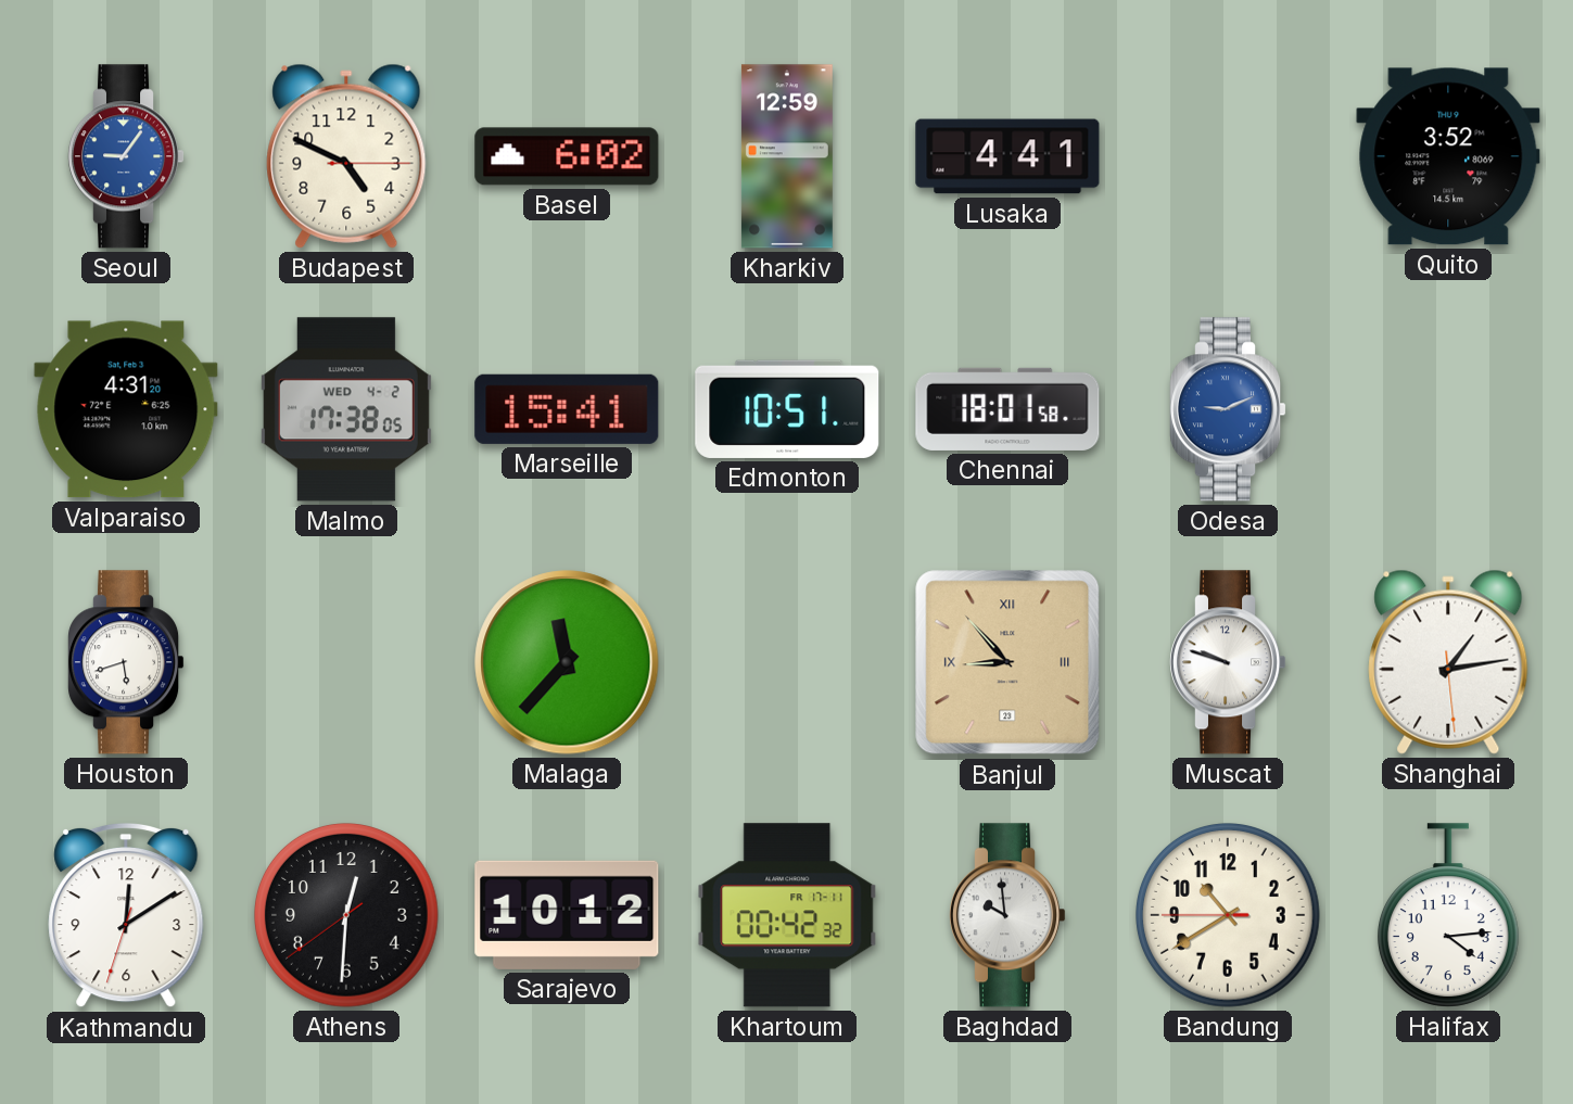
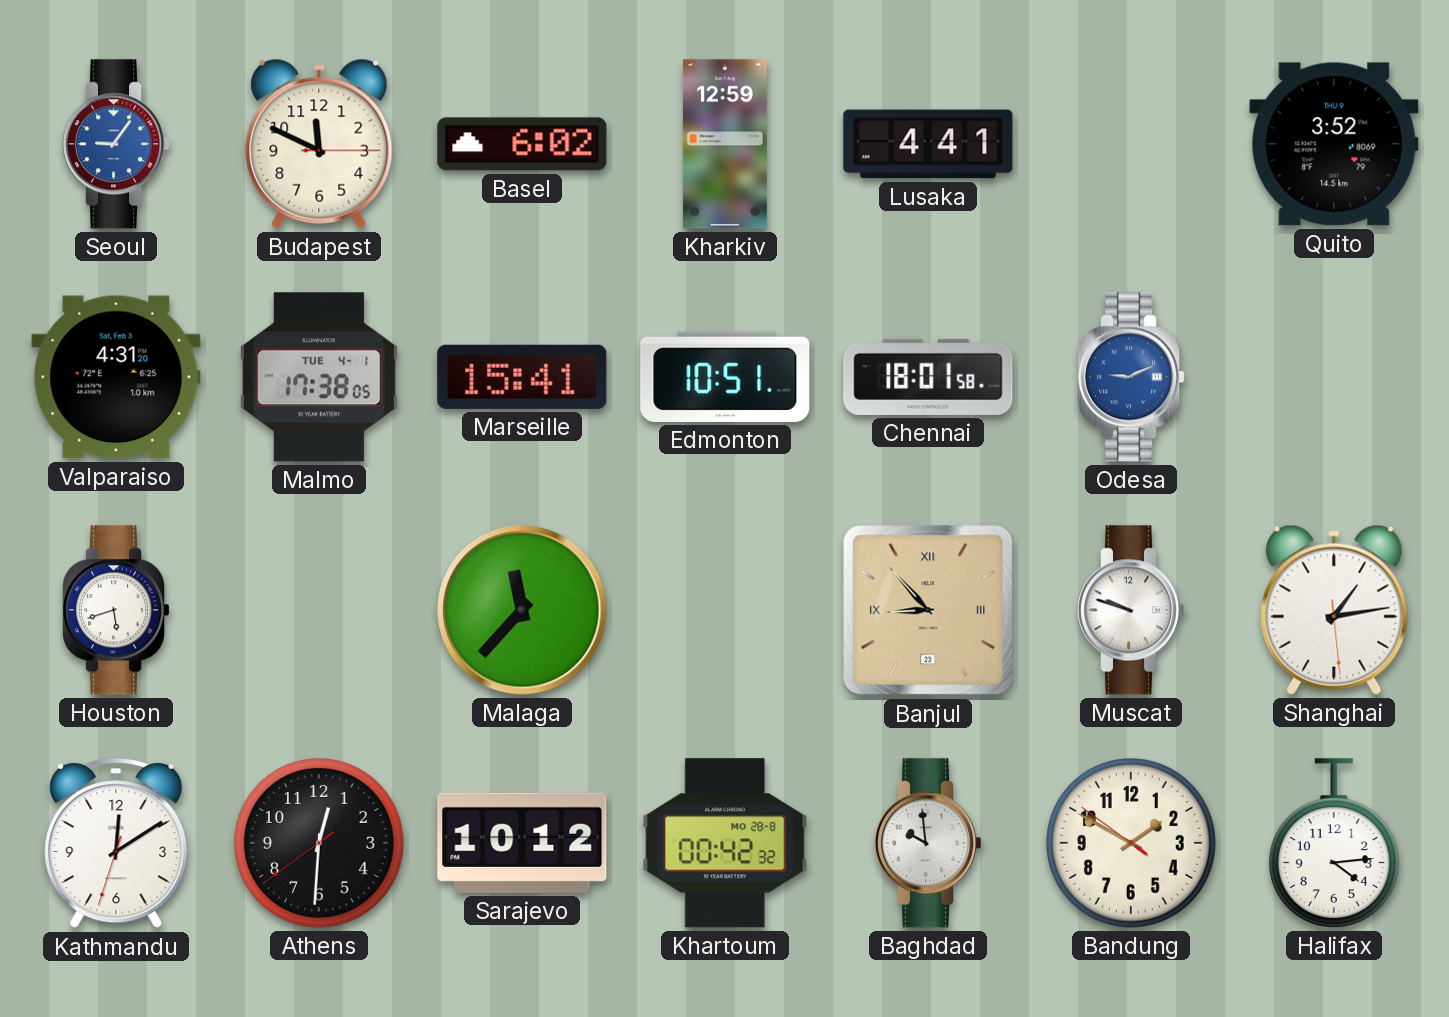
Budapest: 4:49 -> 11:49
Malmo date: WED 4-2 -> TUE 4-1
Khartoum date: FR 17-11 -> MO 28-8
Bandung: 10:39 -> 1:49
